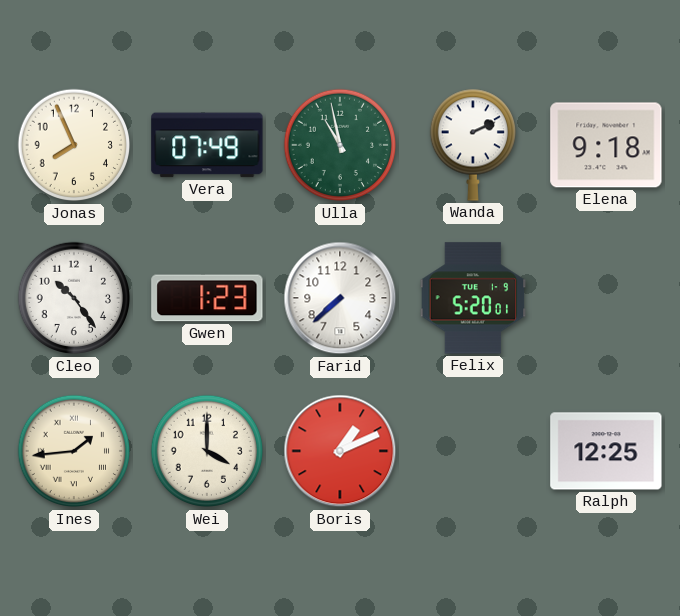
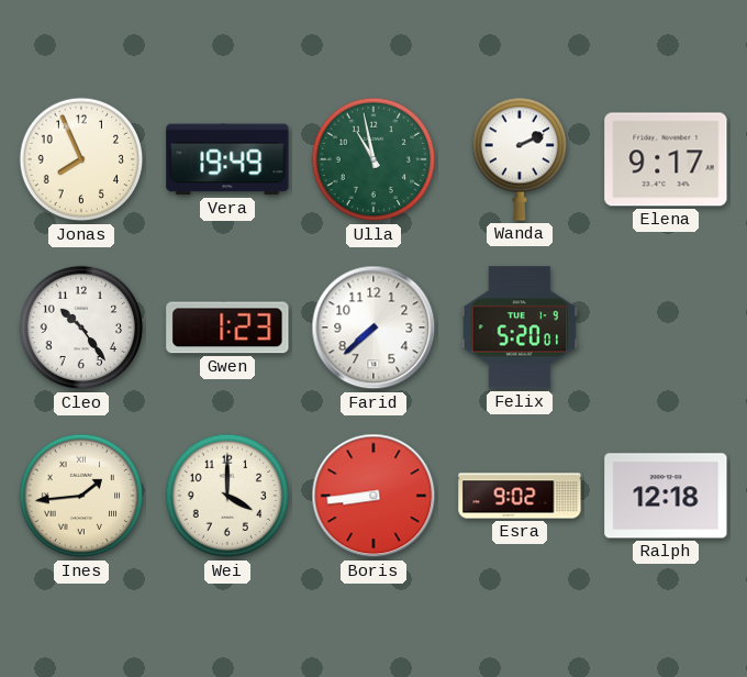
Vera: 07:49 -> 19:49
Elena: 9:18 -> 9:17
Boris: 1:11 -> 8:44
Esra: none -> 9:02
Ralph: 12:25 -> 12:18
